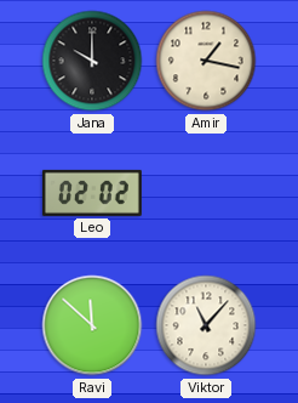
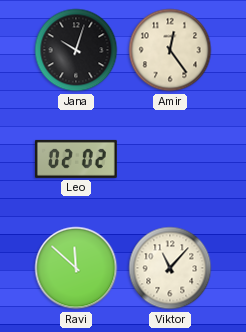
Jana: 10:00 -> 10:03
Amir: 1:17 -> 12:24
